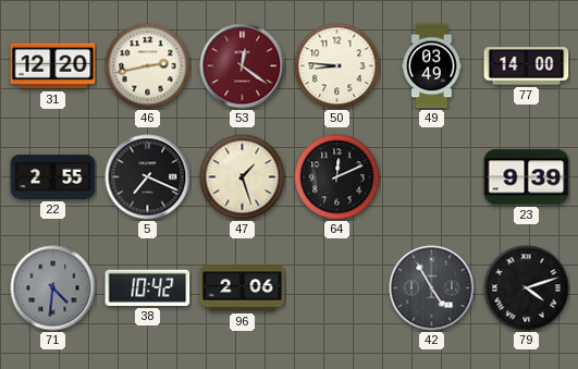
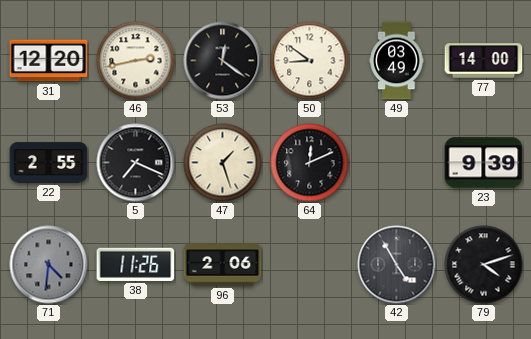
53 dial: burgundy -> black
50: 8:46 -> 8:51
38: 10:42 -> 11:26
